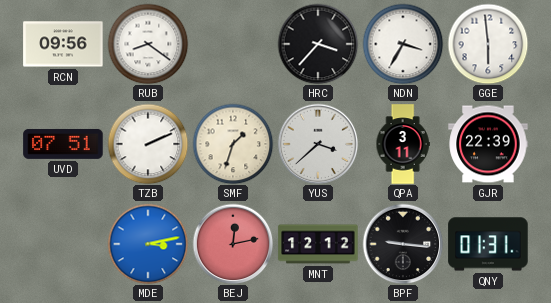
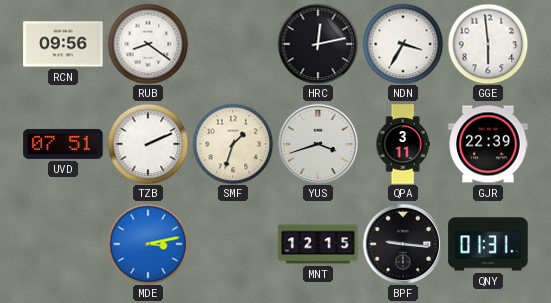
HRC: 3:37 -> 12:13
YUS: 3:38 -> 3:42
BEJ: 12:13 -> none
MNT: 12:12 -> 12:15
